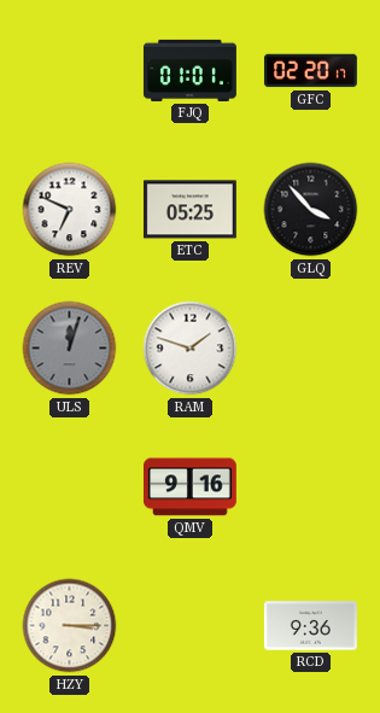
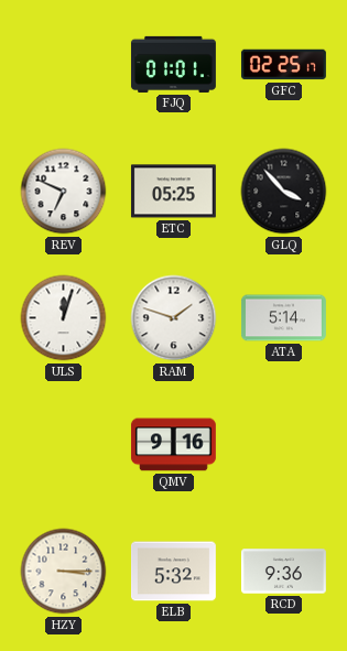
GFC: 02:20 -> 02:25
ULS dial: grey -> white
ATA: none -> 5:14
ELB: none -> 5:32
